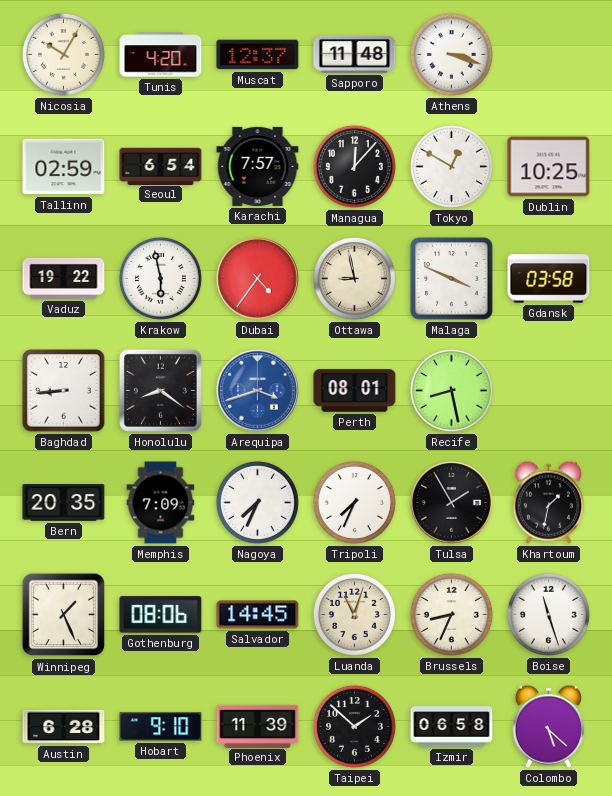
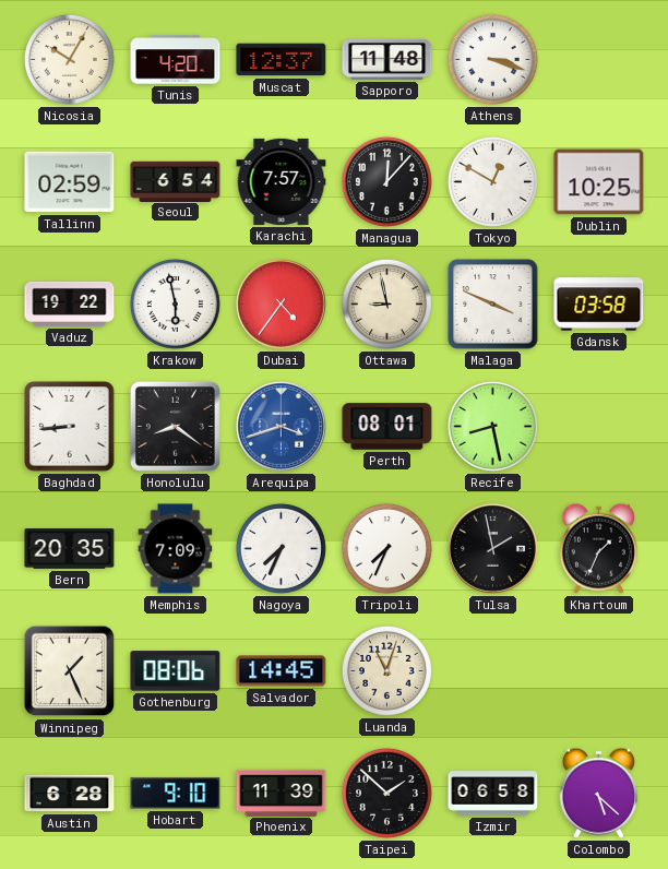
Tulsa: 1:55 -> 1:58
Khartoum: 1:32 -> 1:34
Brussels: 8:34 -> none
Boise: 11:27 -> none
